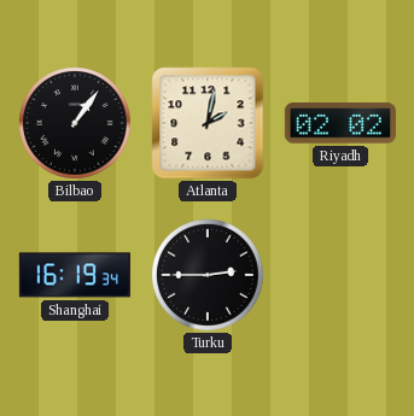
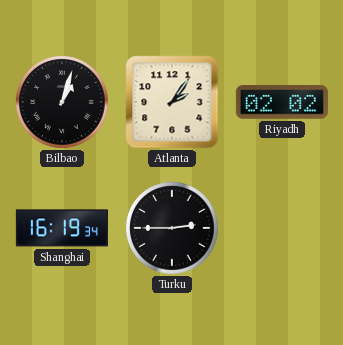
Bilbao: 1:06 -> 1:03
Atlanta: 2:02 -> 2:06
